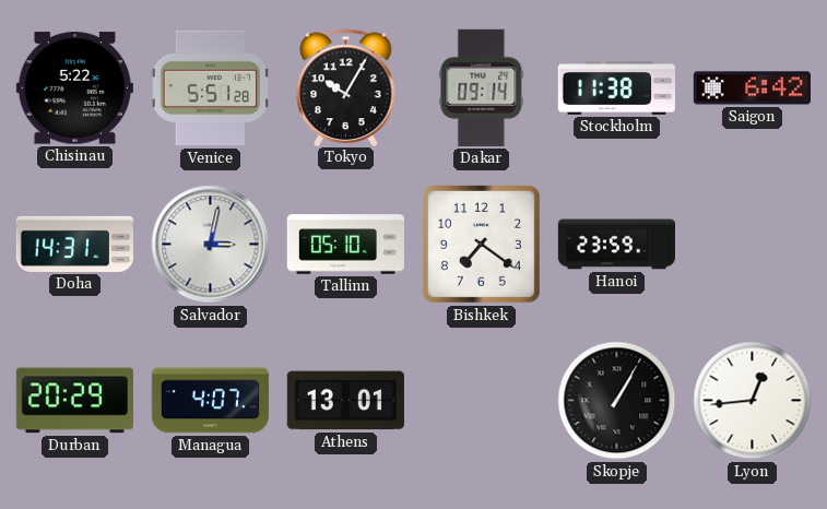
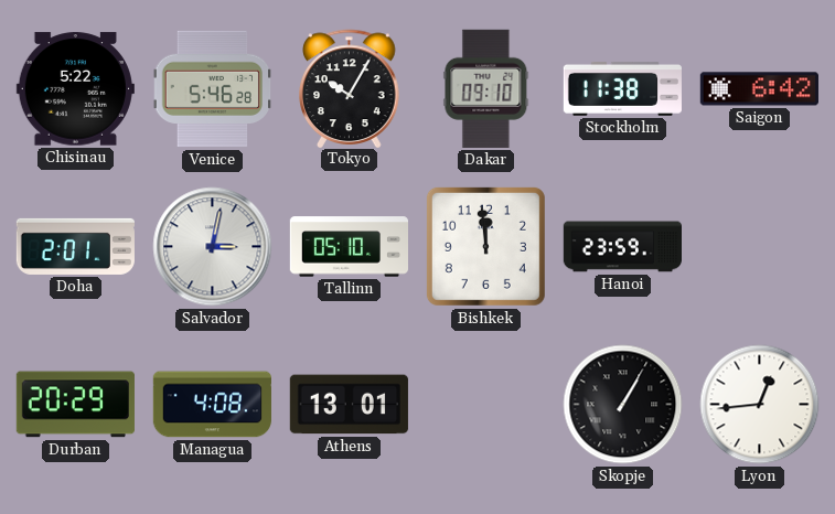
Venice: 5:51 -> 5:46
Dakar: 09:14 -> 09:10
Doha: 14:31 -> 2:01
Bishkek: 7:21 -> 11:59
Managua: 4:07 -> 4:08
